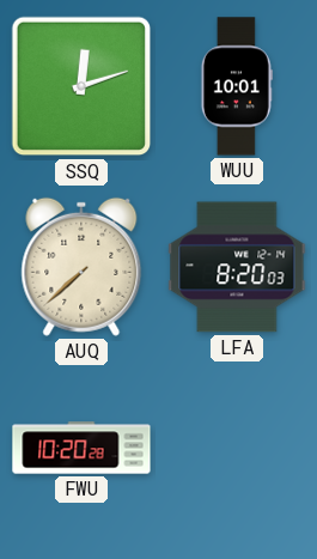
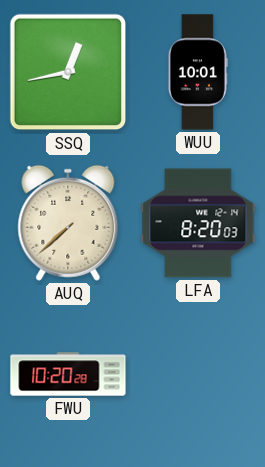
SSQ: 12:12 -> 12:43
